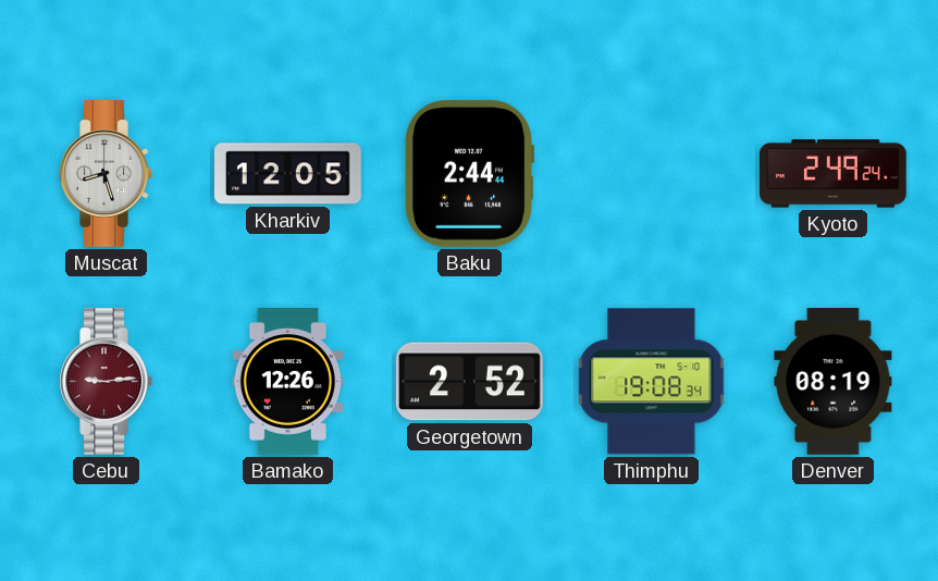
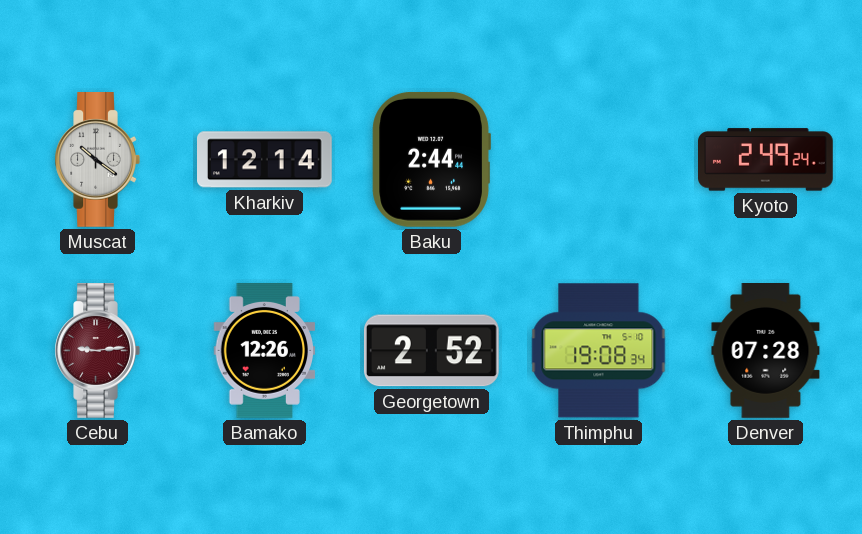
Muscat: 8:27 -> 10:21
Kharkiv: 12:05 -> 12:14
Denver: 08:19 -> 07:28
